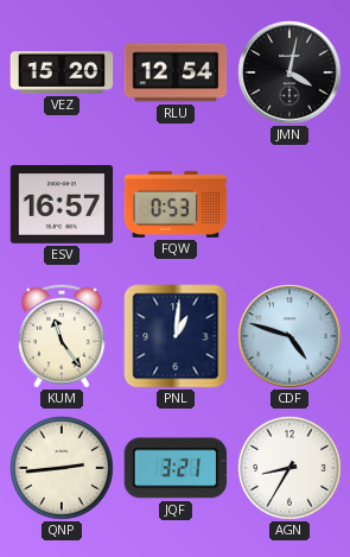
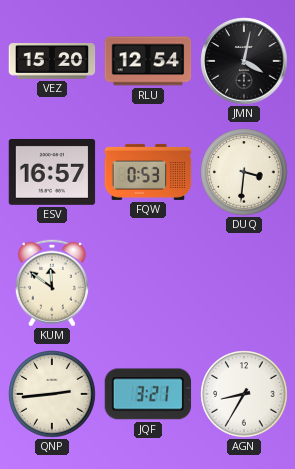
DUQ: none -> 3:31
KUM: 11:24 -> 11:51
PNL: 1:01 -> none
CDF: 4:48 -> none
